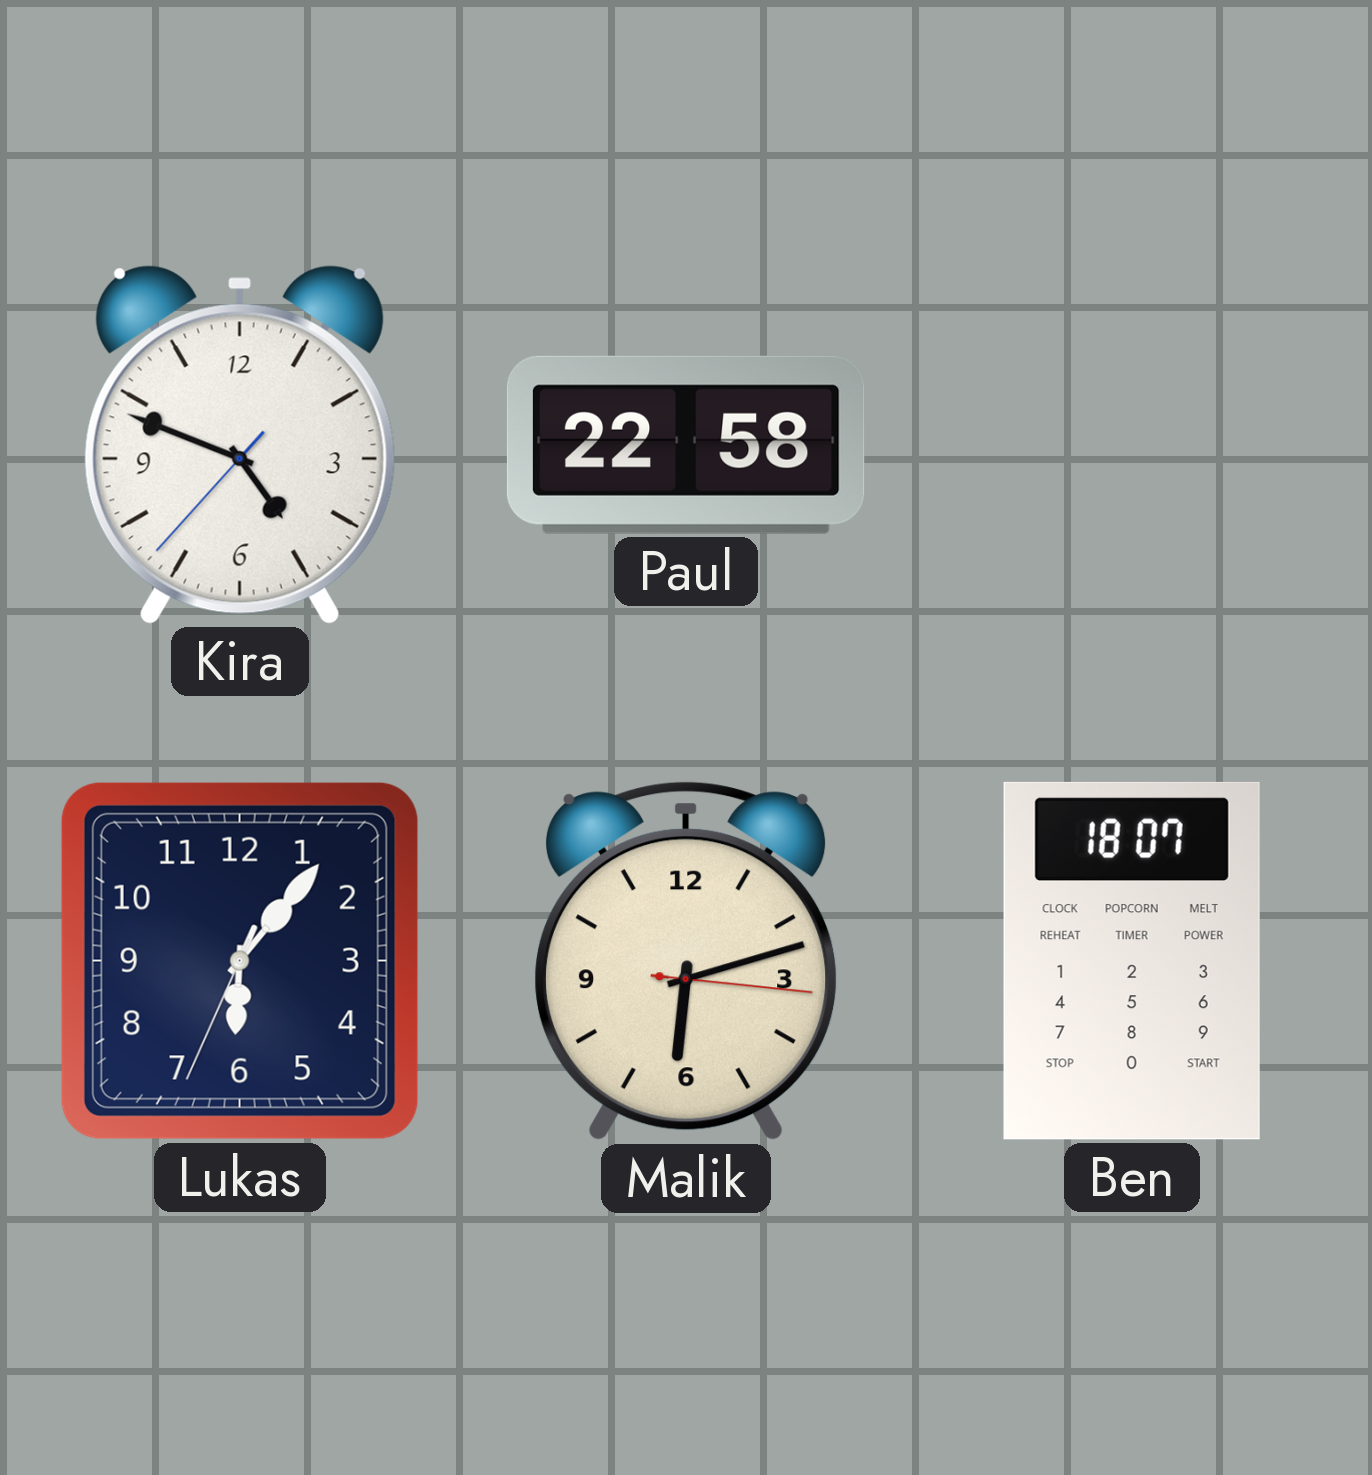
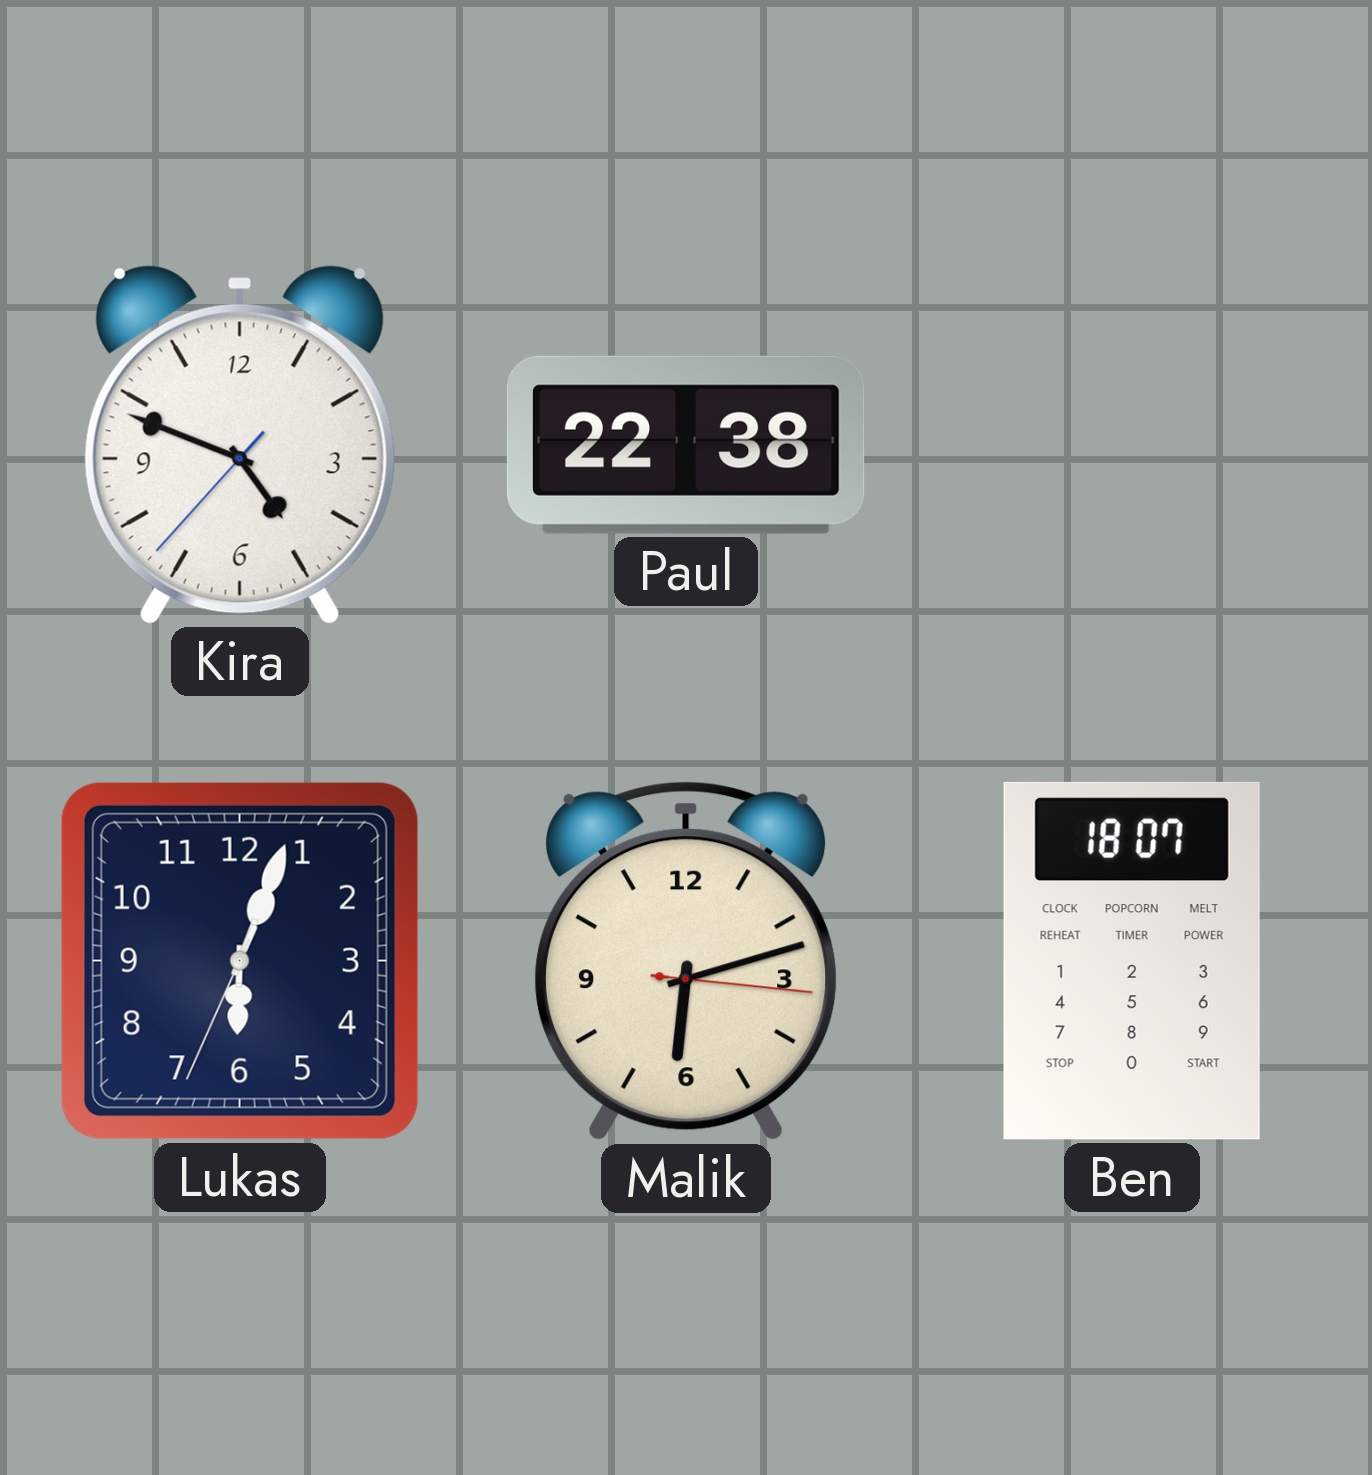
Paul: 22:58 -> 22:38
Lukas: 6:06 -> 6:03
